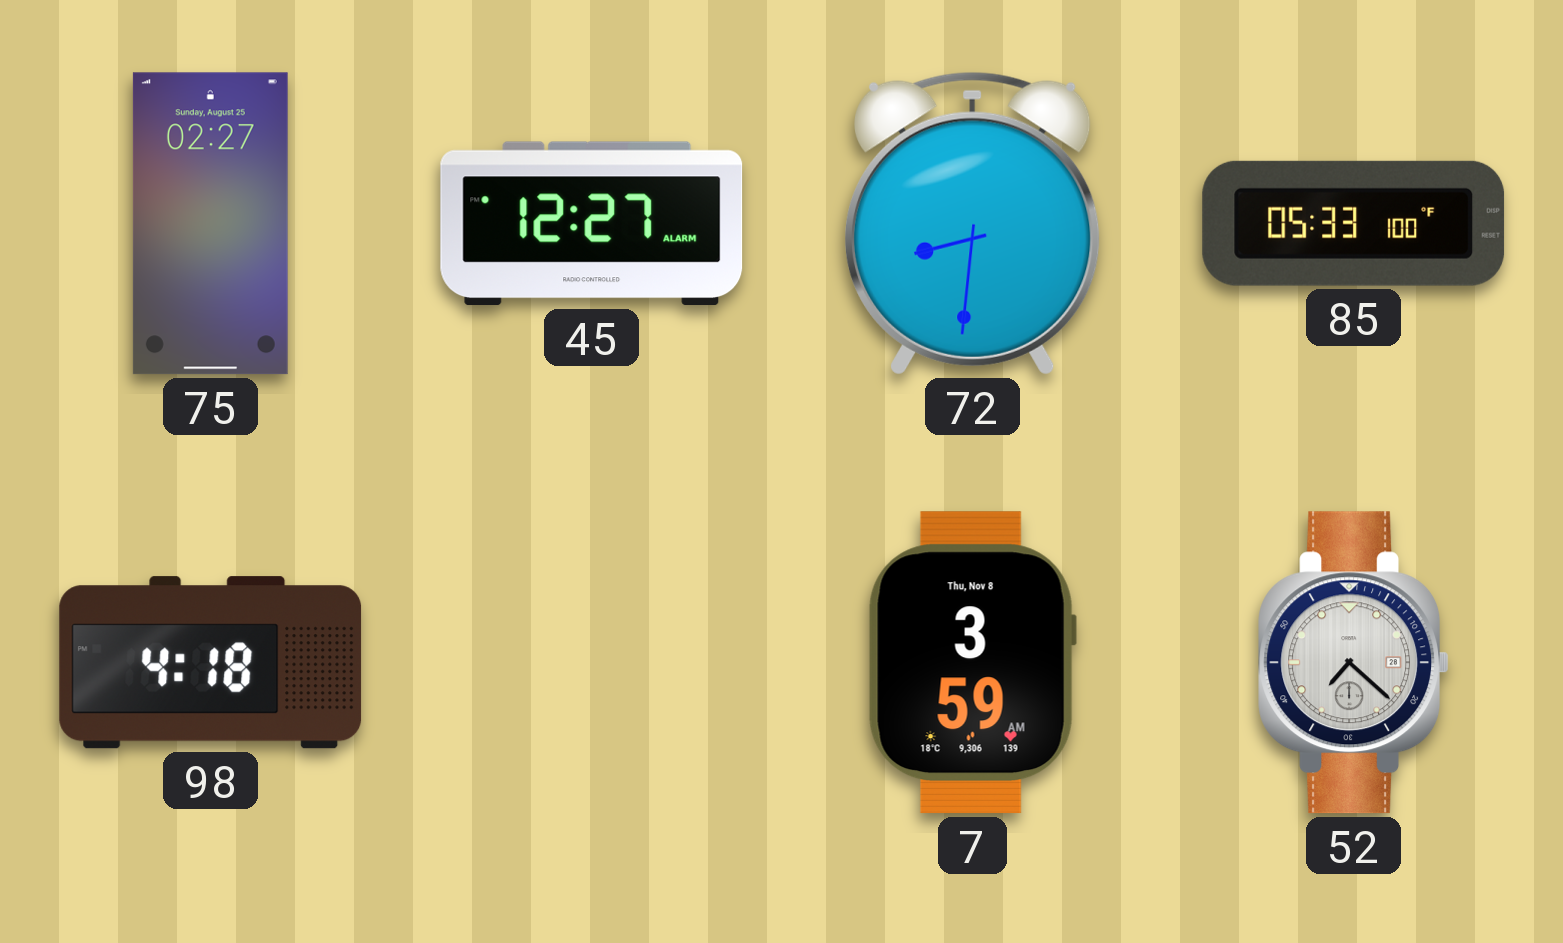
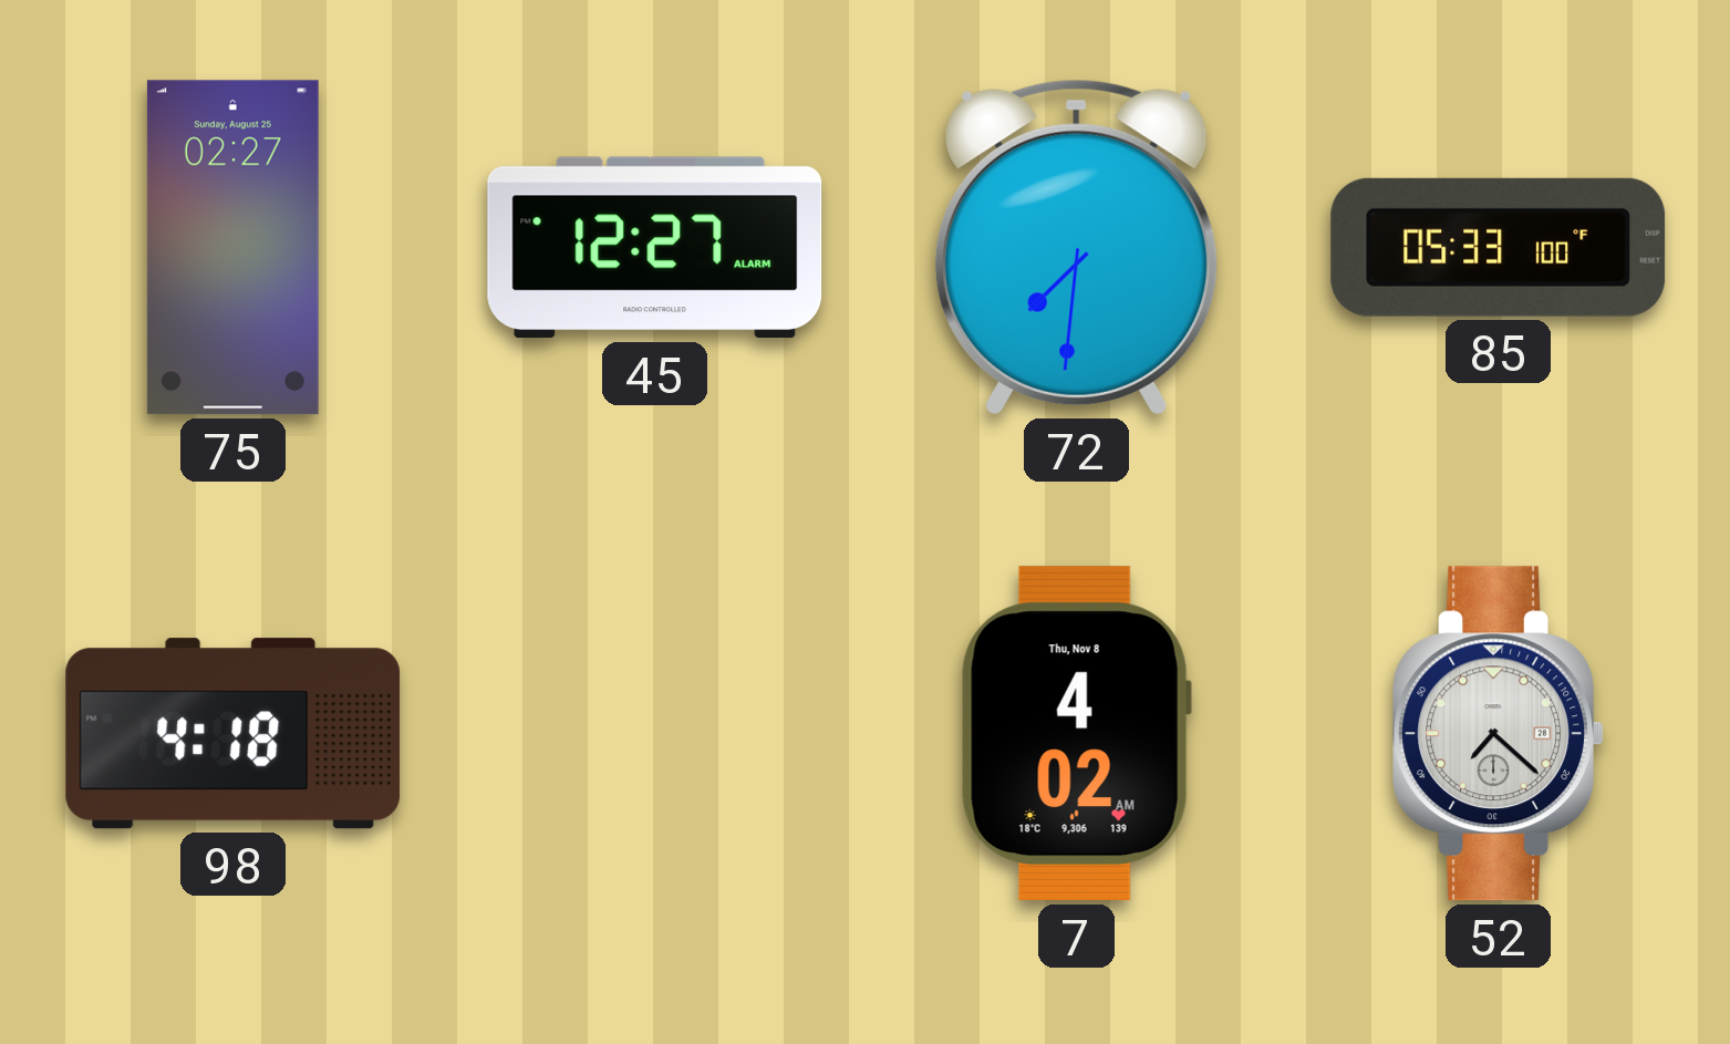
72: 8:31 -> 7:31
7: 3:59 -> 4:02
